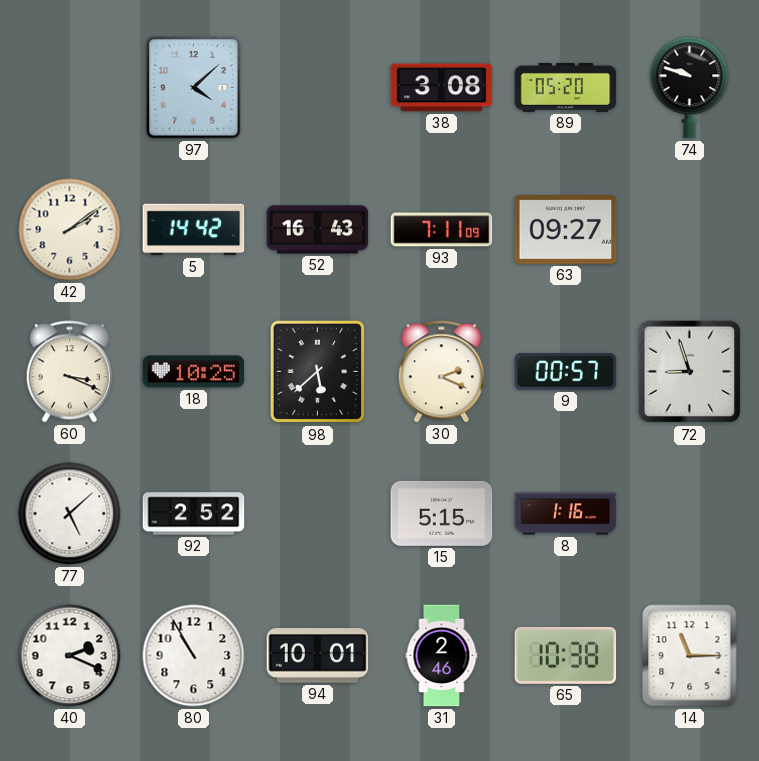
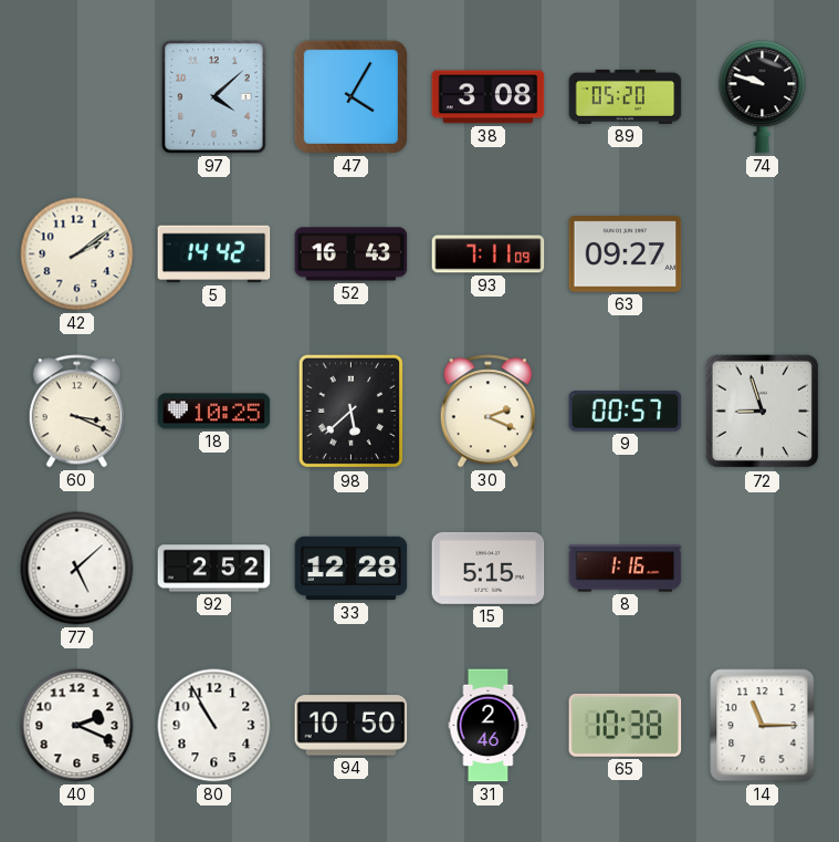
47: none -> 4:05
33: none -> 12:28
94: 10:01 -> 10:50
